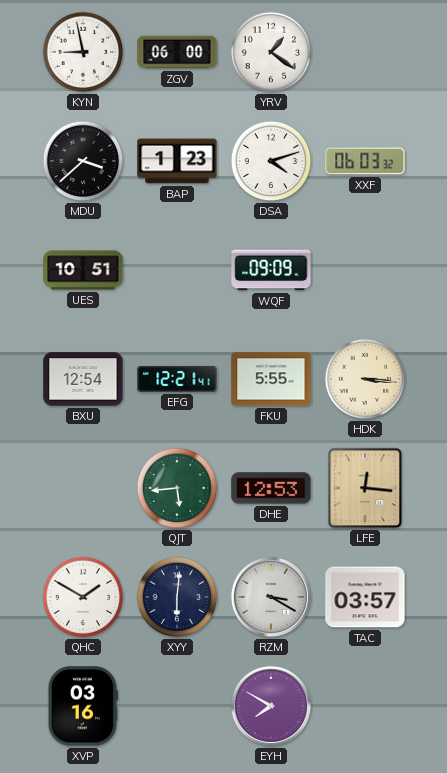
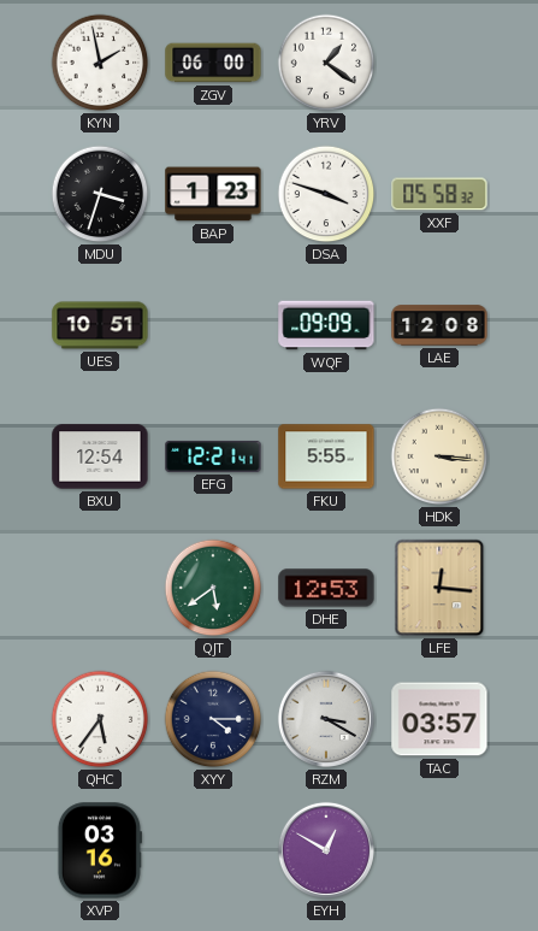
KYN: 8:58 -> 1:58
MDU: 3:38 -> 3:33
DSA: 4:12 -> 3:48
XXF: 06:03 -> 05:58
LAE: none -> 12:08
QJT: 5:44 -> 5:39
QHC: 1:50 -> 5:36
XYY: 6:01 -> 4:15
EYH: 7:50 -> 12:50
